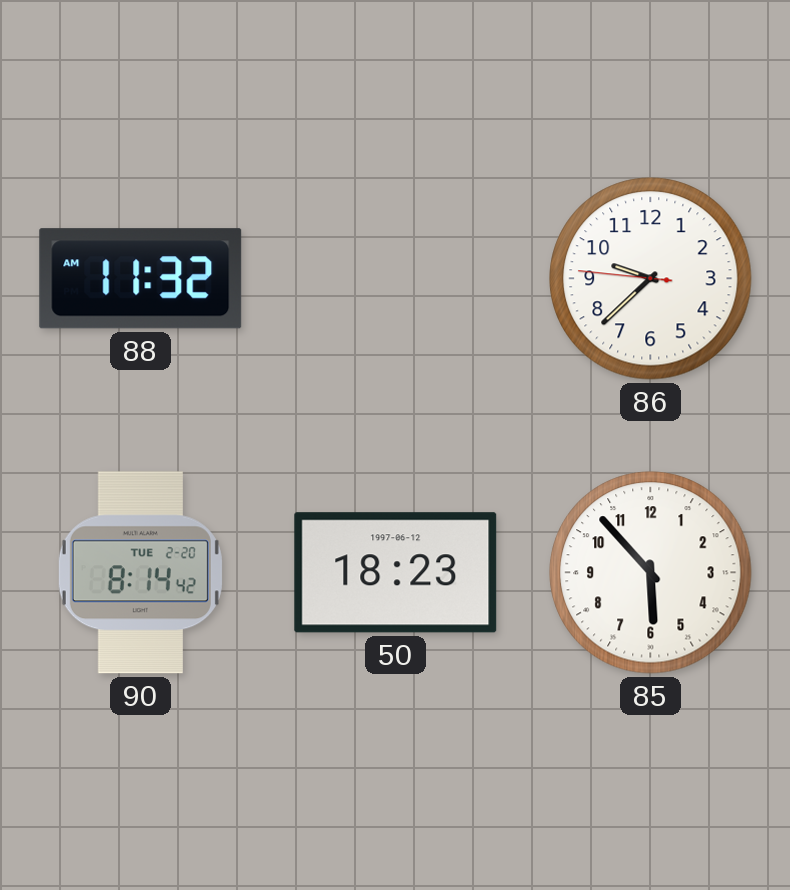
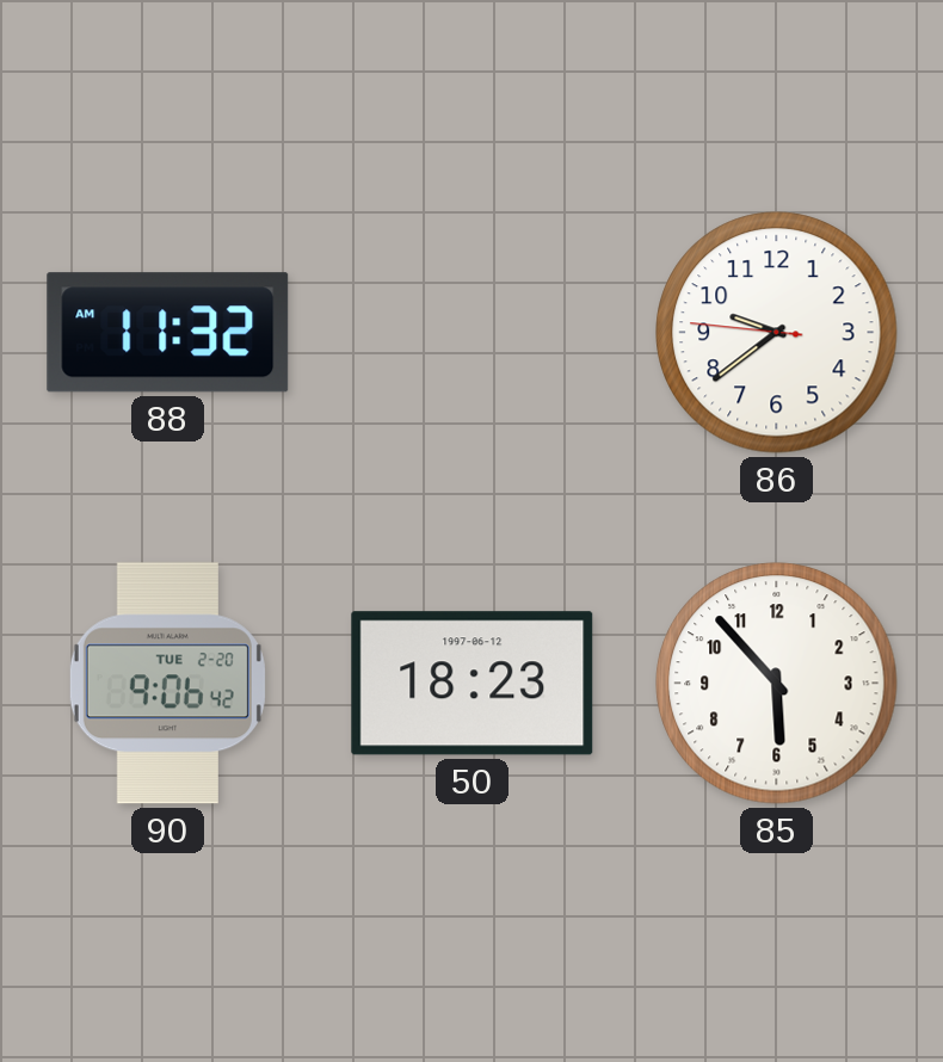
86: 9:37 -> 9:38
90: 8:14 -> 9:06
